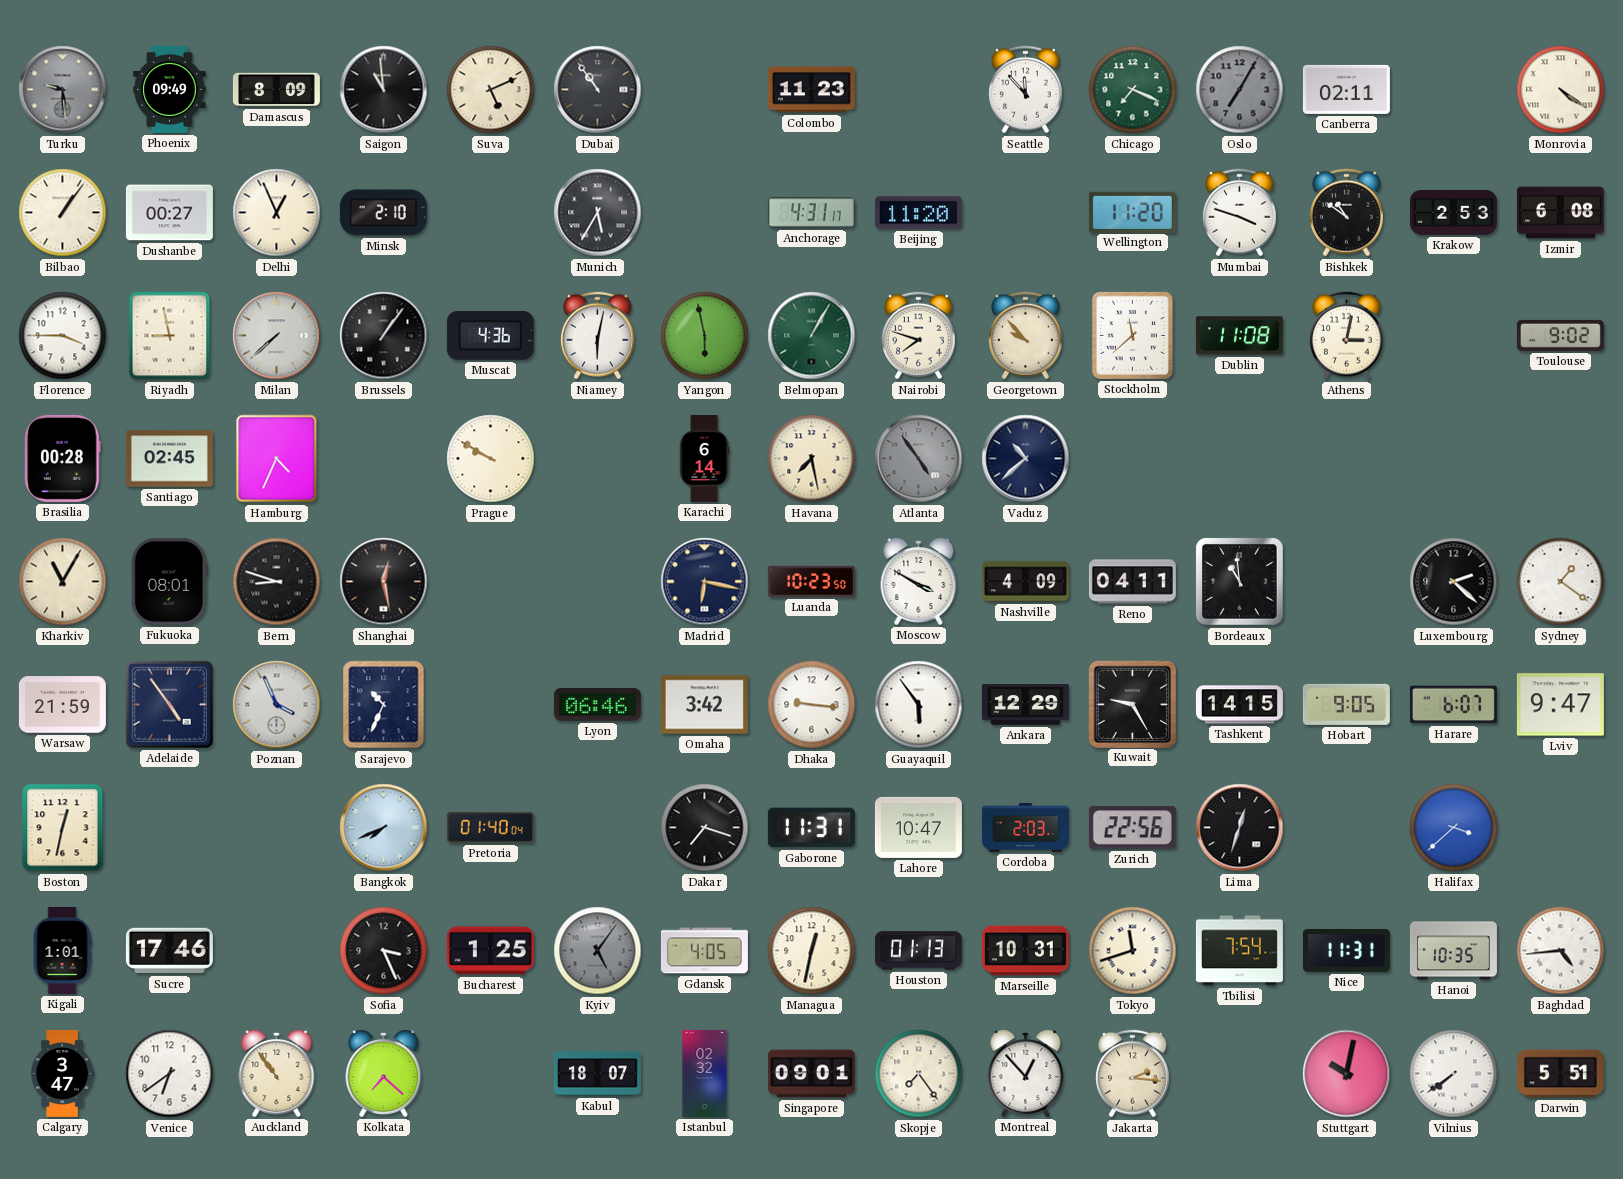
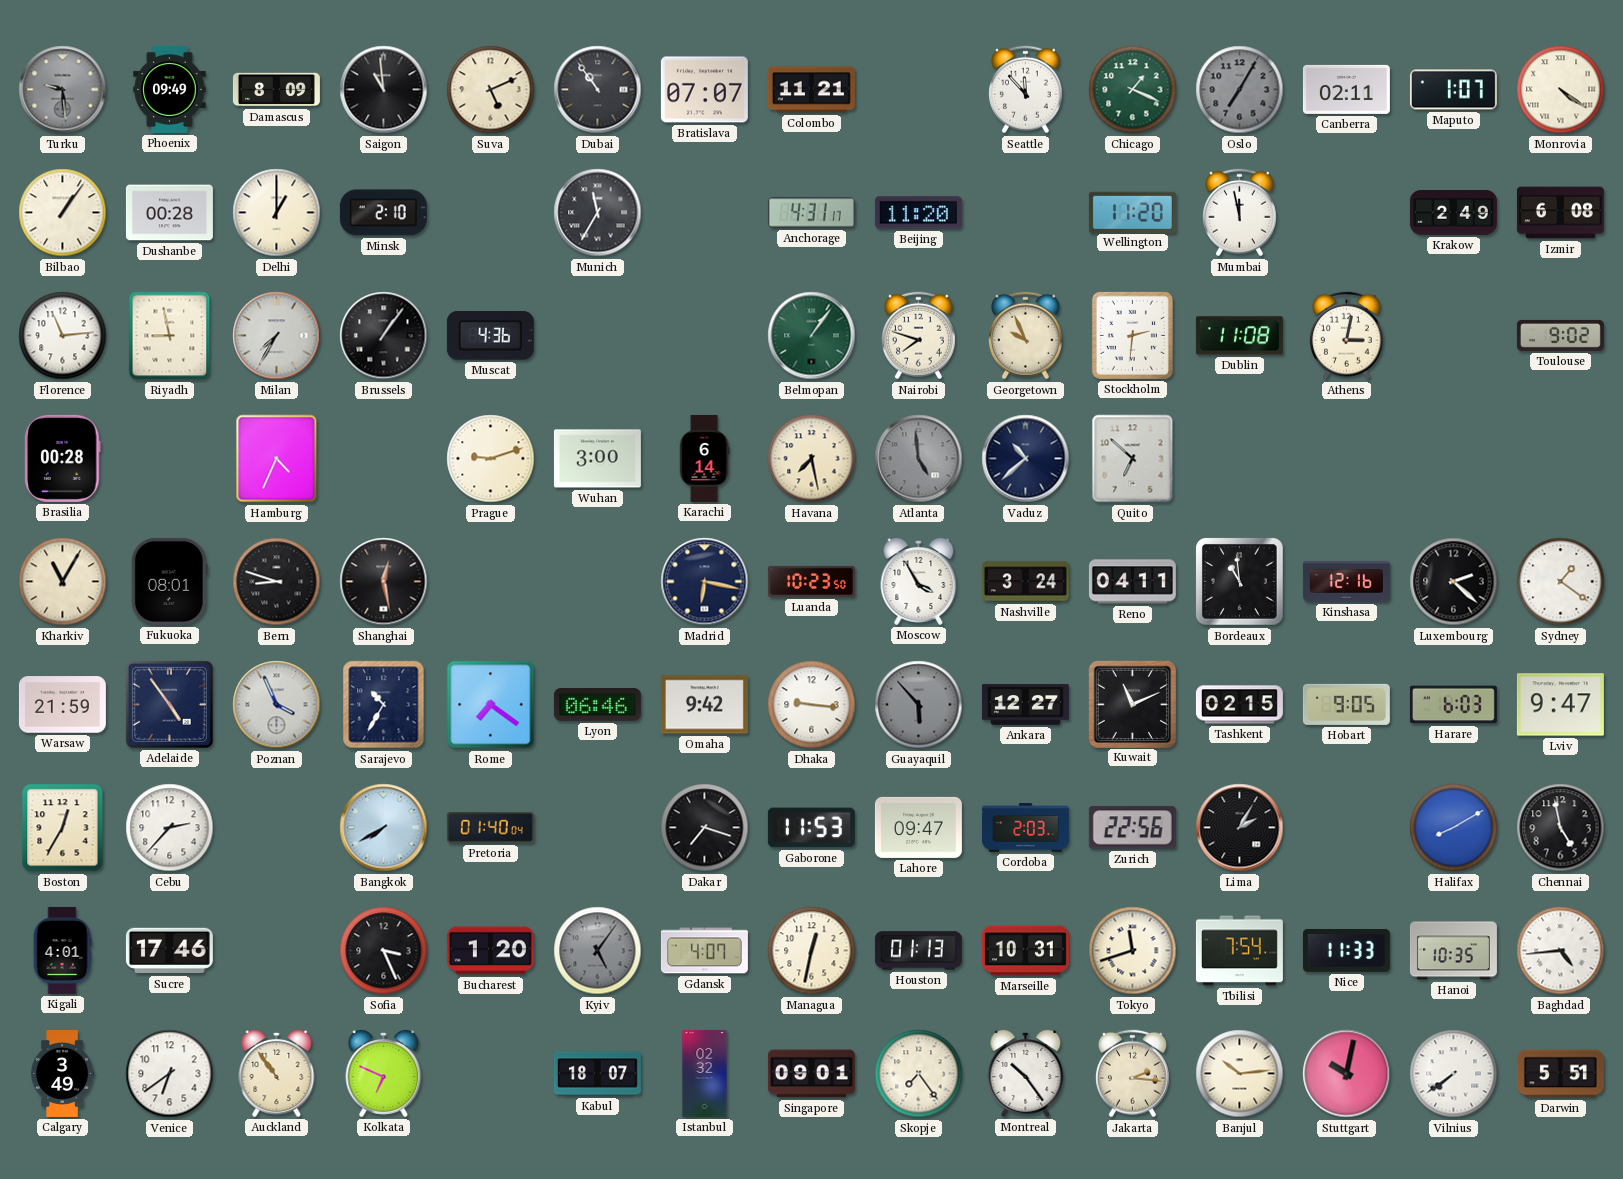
Bratislava: none -> 07:07
Colombo: 11:23 -> 11:21
Chicago: 7:19 -> 1:19
Maputo: none -> 1:07
Dushanbe: 00:27 -> 00:28
Delhi: 12:56 -> 1:00
Munich: 5:35 -> 11:35
Mumbai: 3:48 -> 11:58
Bishkek: 10:51 -> none
Krakow: 2:53 -> 2:49
Florence: 3:45 -> 11:14
Milan: 7:38 -> 7:35
Niamey: 6:02 -> none
Yangon: 5:58 -> none
Belmopan: 1:05 -> 1:06
Georgetown: 9:53 -> 9:56
Stockholm: 11:38 -> 2:31
Santiago: 02:45 -> none
Prague: 9:50 -> 9:12
Wuhan: none -> 3:00
Atlanta: 4:54 -> 4:59
Quito: none -> 6:52
Moscow: 3:50 -> 3:55
Nashville: 4:09 -> 3:24
Kinshasa: none -> 12:16
Sarajevo: 10:34 -> 10:35
Rome: none -> 7:21
Omaha: 3:42 -> 9:42
Guayaquil: 5:54 -> 5:53
Guayaquil dial: white -> grey
Ankara: 12:29 -> 12:27
Kuwait: 9:25 -> 11:11
Tashkent: 14:15 -> 02:15
Harare: 6:07 -> 6:03
Boston: 12:32 -> 12:35
Cebu: none -> 2:37
Bangkok: 7:41 -> 7:40
Gaborone: 11:31 -> 11:53
Lahore: 10:47 -> 09:47
Lima: 12:33 -> 2:05
Halifax: 3:38 -> 8:10
Chennai: none -> 4:58
Kigali: 1:01 -> 4:01
Bucharest: 1:25 -> 1:20
Gdansk: 4:05 -> 4:07
Nice: 11:31 -> 11:33
Calgary: 3:47 -> 3:49
Kolkata: 7:22 -> 6:49
Montreal: 12:53 -> 10:24
Banjul: none -> 10:14
